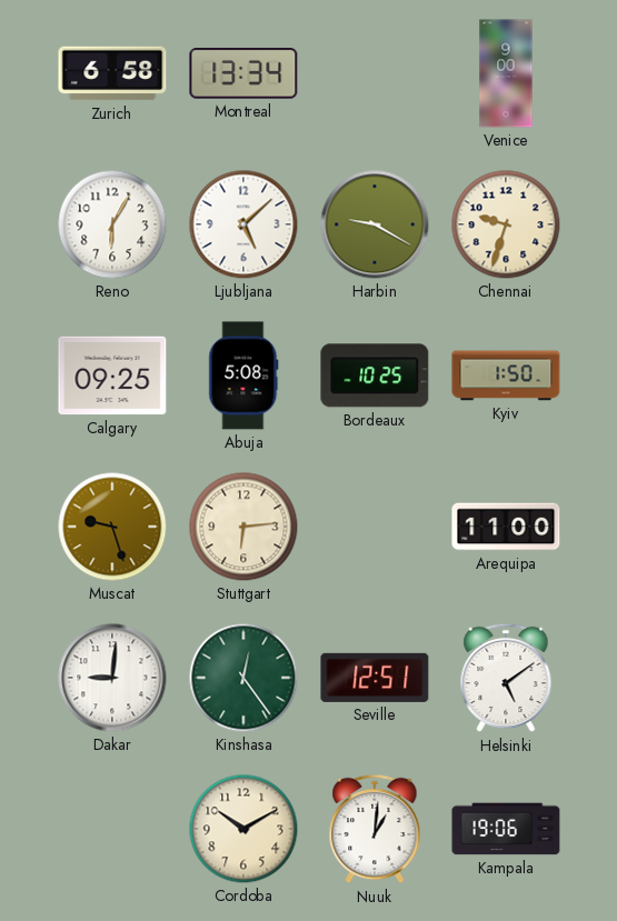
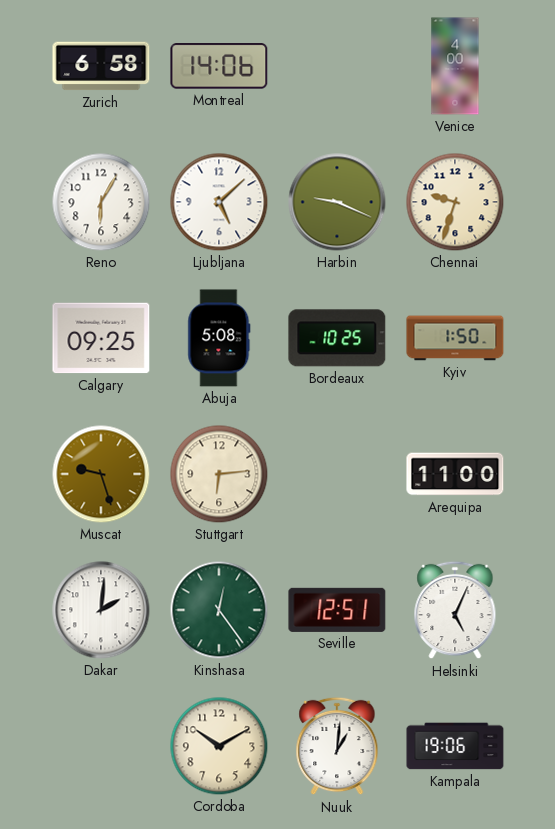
Montreal: 13:34 -> 14:06
Venice: 9:00 -> 4:00
Harbin: 9:20 -> 9:19
Dakar: 9:01 -> 2:01
Helsinki: 5:09 -> 5:04
